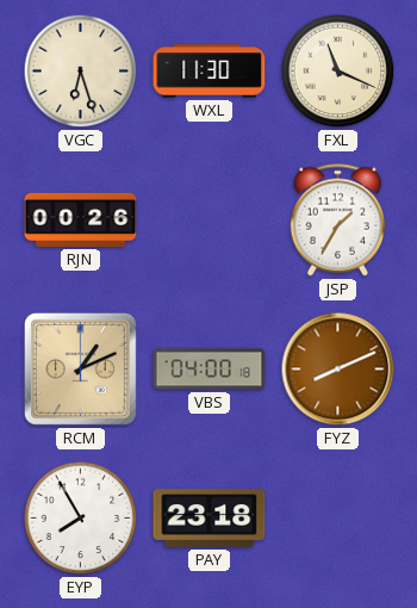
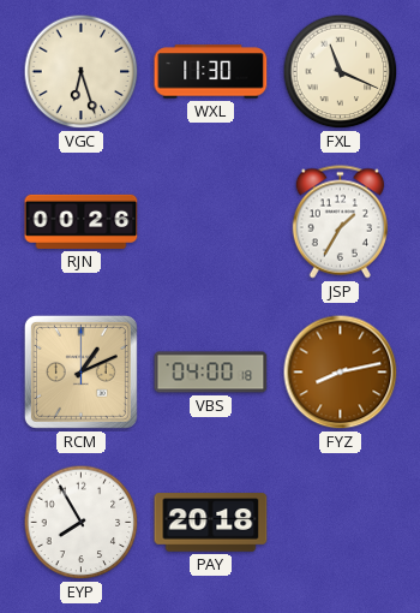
FYZ: 8:11 -> 8:13
PAY: 23:18 -> 20:18
